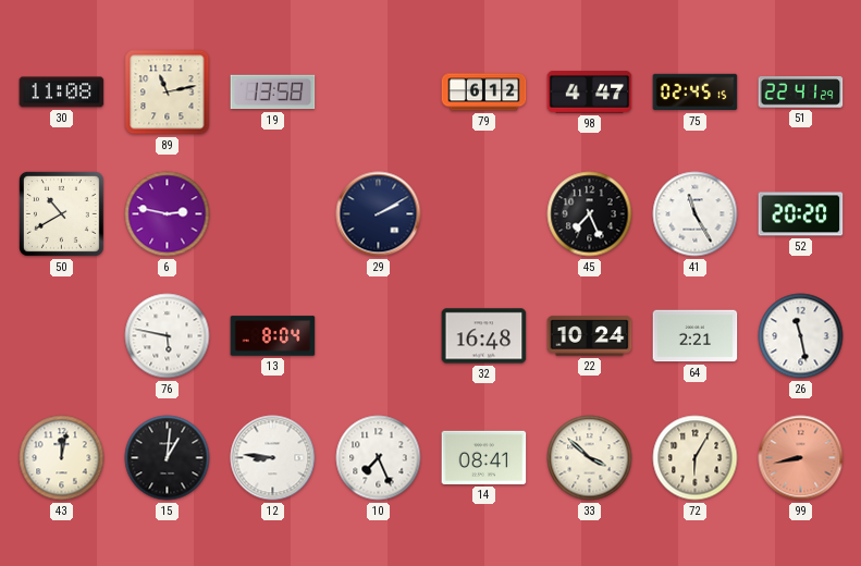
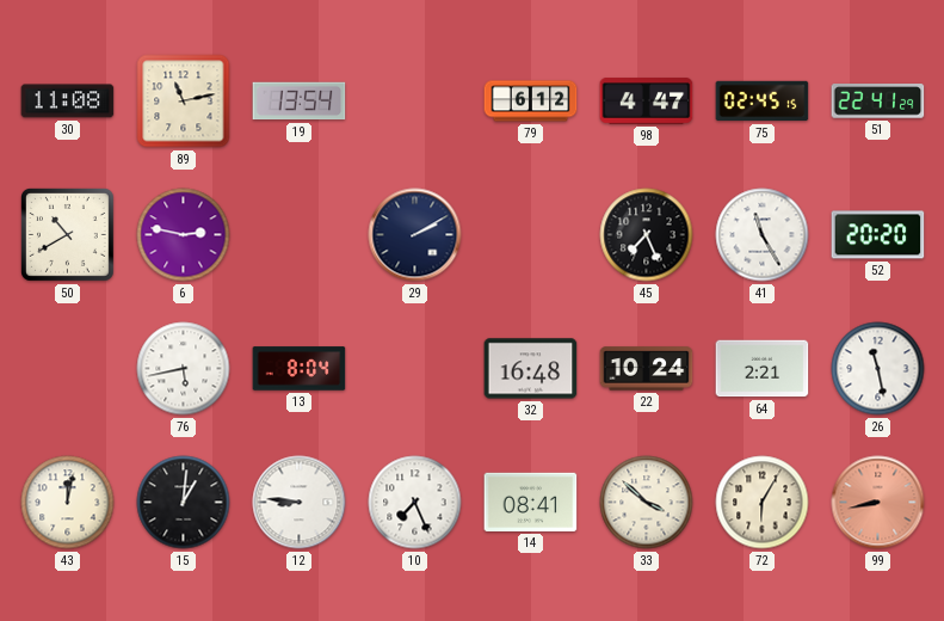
19: 13:58 -> 13:54
76: 5:47 -> 5:43
